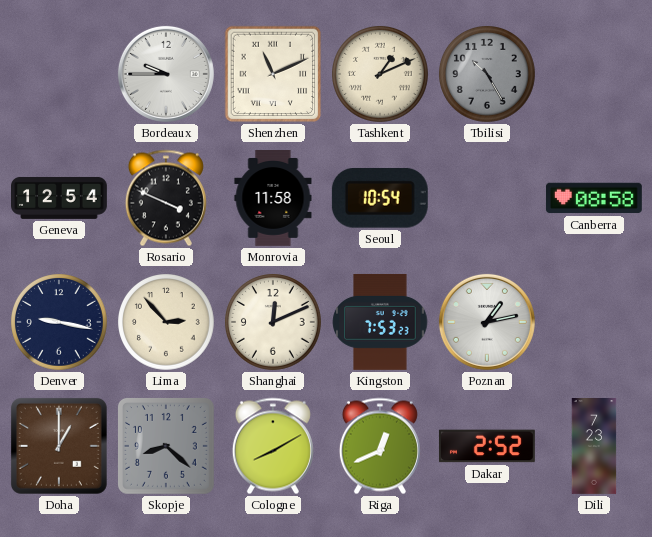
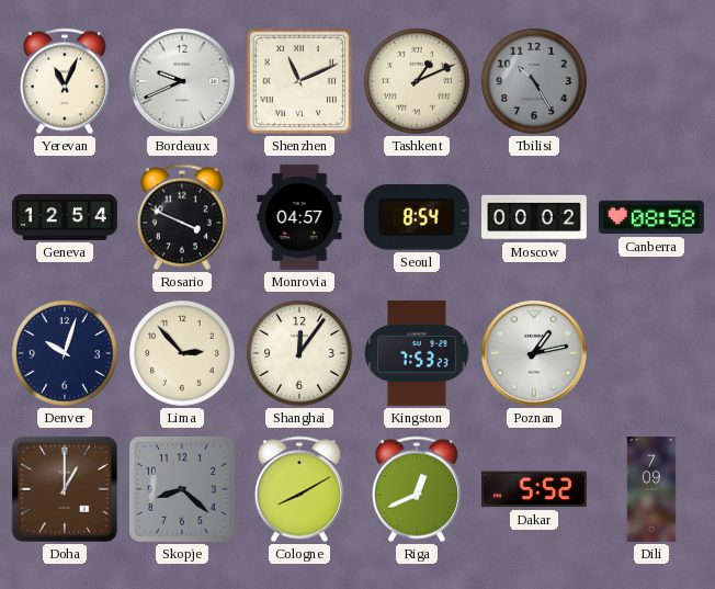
Yerevan: none -> 11:04
Bordeaux: 9:45 -> 9:41
Monrovia: 11:58 -> 04:57
Seoul: 10:54 -> 8:54
Moscow: none -> 00:02
Denver: 9:17 -> 10:03
Shanghai: 12:11 -> 12:06
Dakar: 2:52 -> 5:52
Dili: 7:23 -> 7:09
